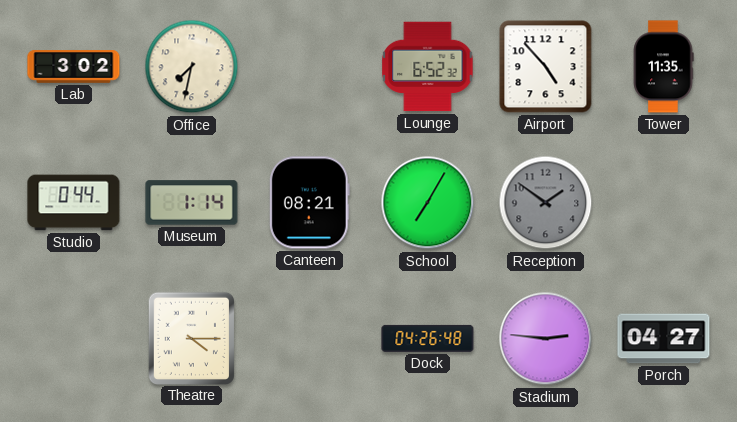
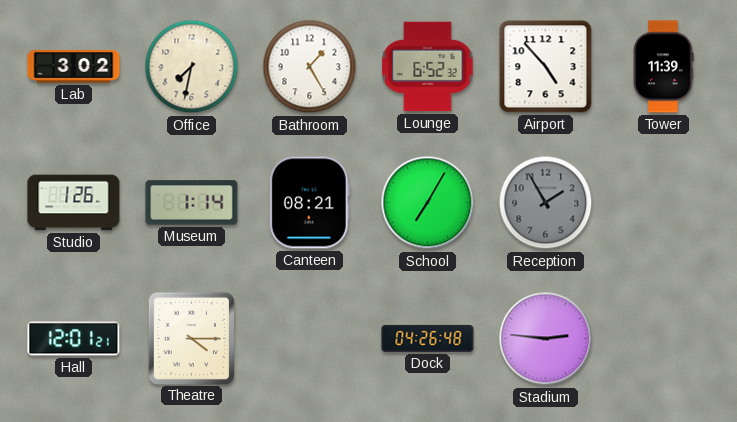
Bathroom: none -> 1:25
Tower: 11:35 -> 11:39
Studio: 0:44 -> 1:26
Reception: 1:51 -> 1:55
Hall: none -> 12:01
Porch: 04:27 -> none
